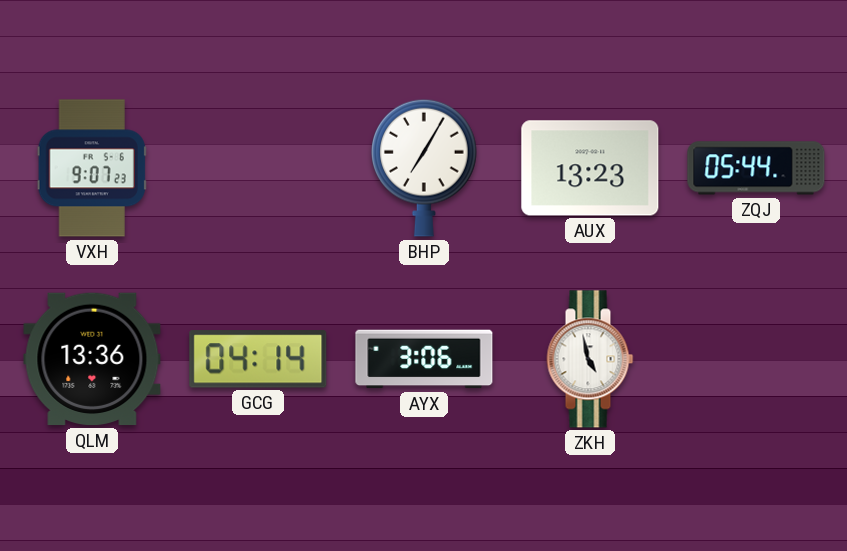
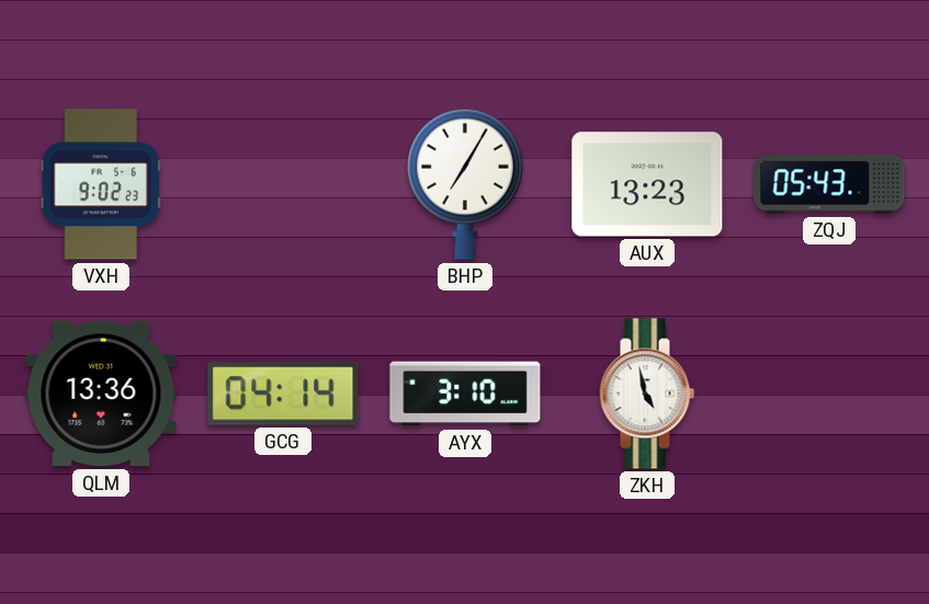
VXH: 9:07 -> 9:02
ZQJ: 05:44 -> 05:43
AYX: 3:06 -> 3:10
